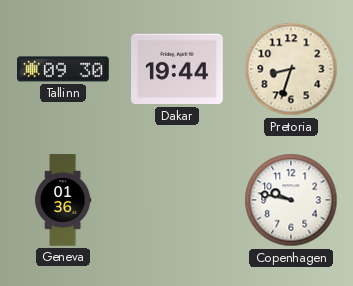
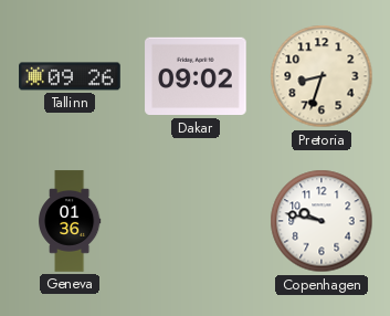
Tallinn: 09:30 -> 09:26
Dakar: 19:44 -> 09:02
